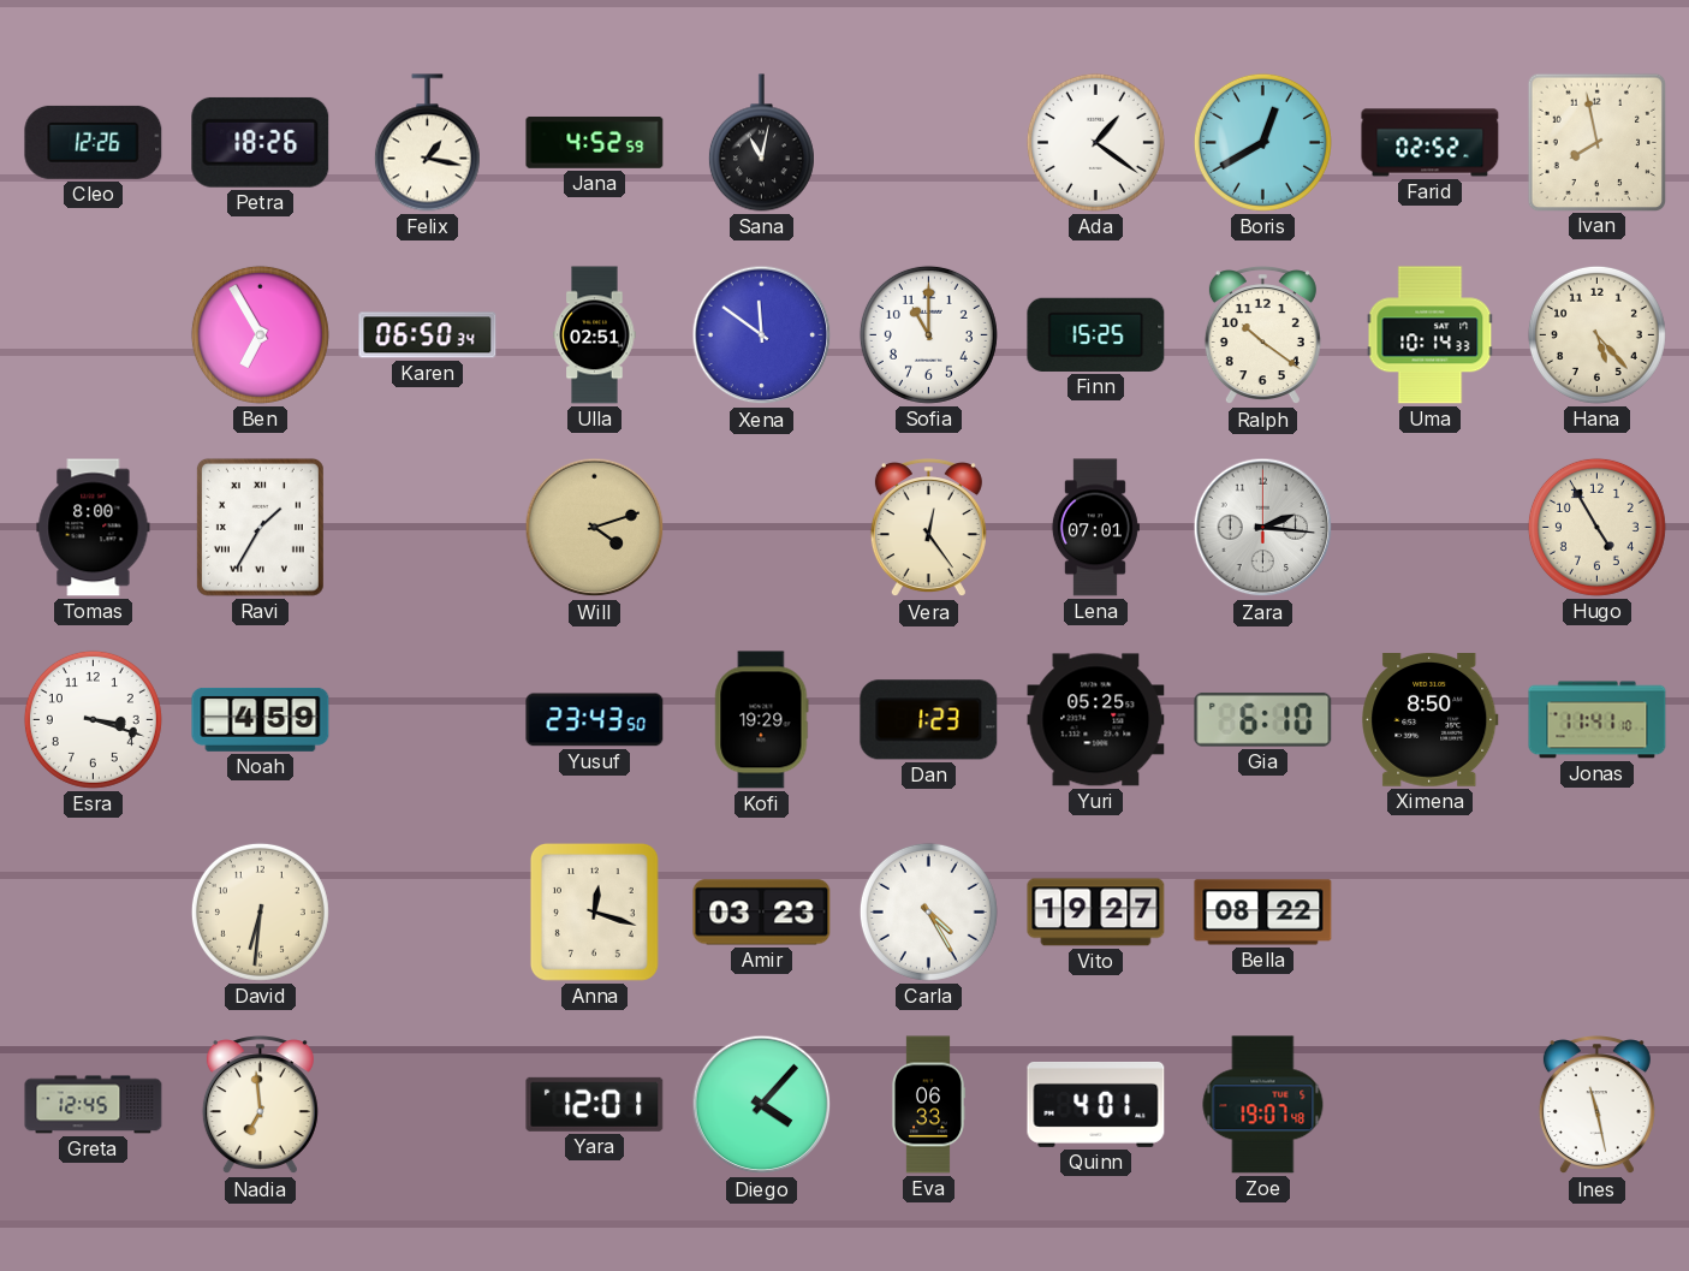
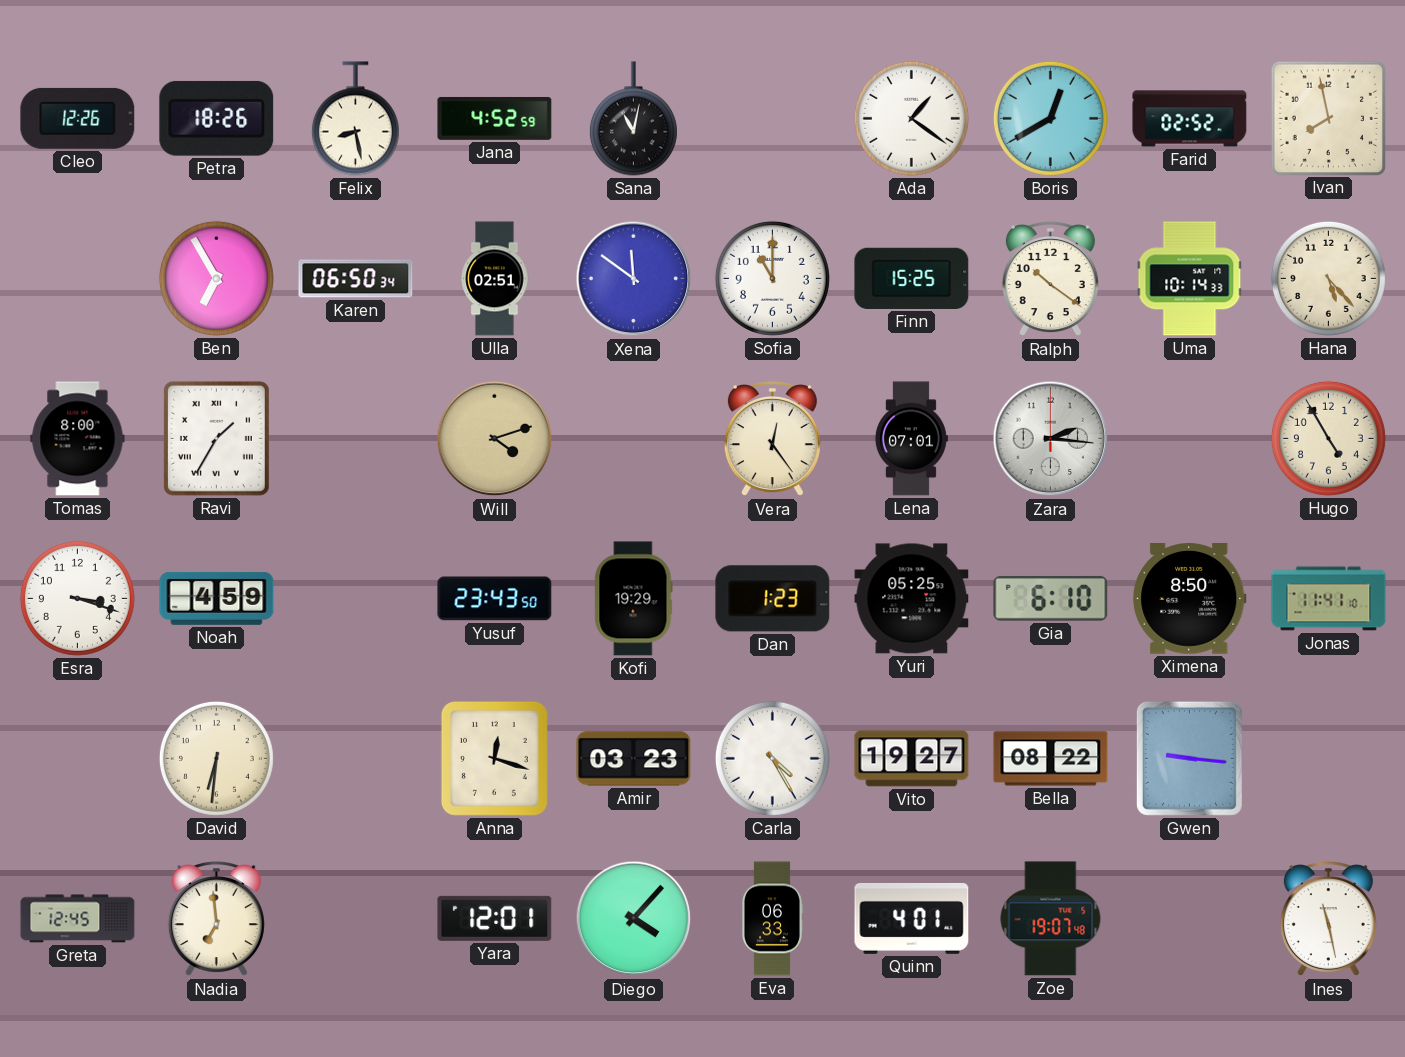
Felix: 1:17 -> 8:28
Gwen: none -> 9:16
